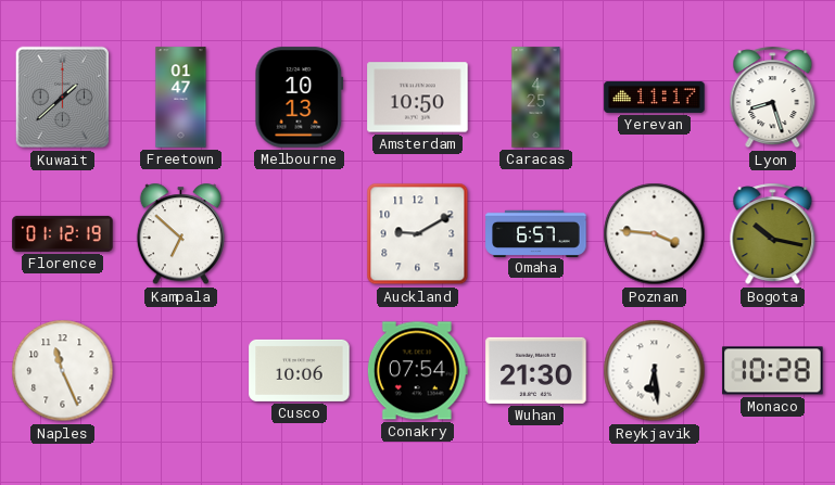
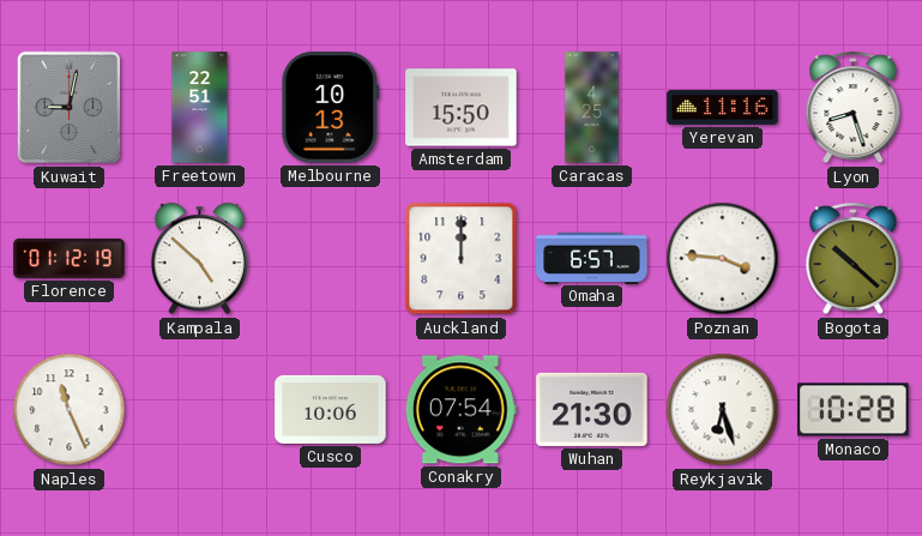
Kuwait: 1:38 -> 9:02
Freetown: 01:47 -> 22:51
Amsterdam: 10:50 -> 15:50
Yerevan: 11:17 -> 11:16
Kampala: 6:52 -> 4:52
Auckland: 9:10 -> 12:00
Bogota: 10:17 -> 10:22
Reykjavik: 6:29 -> 6:27
